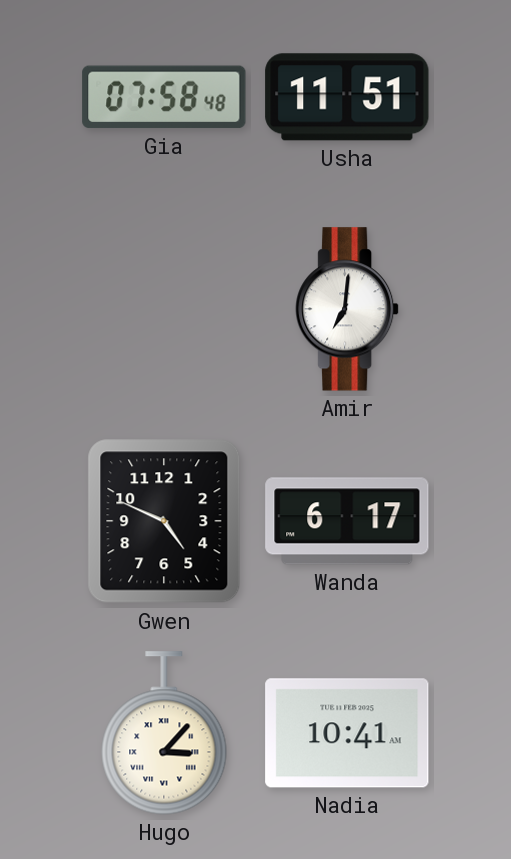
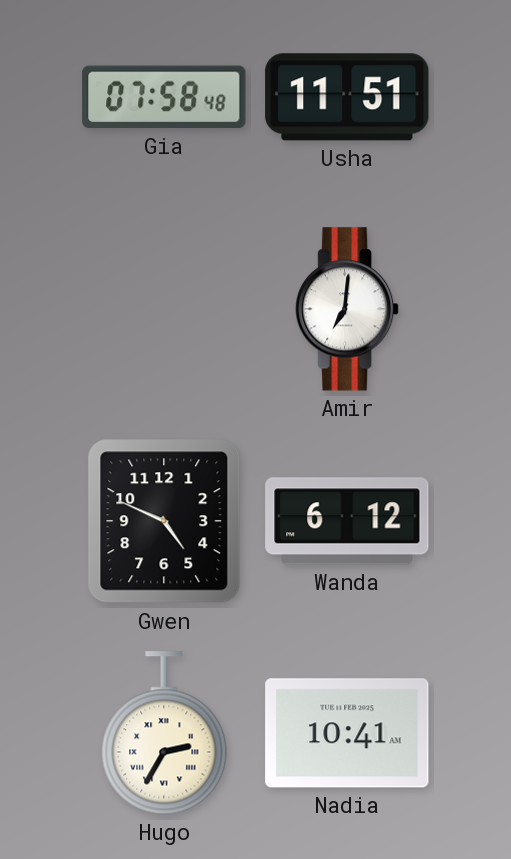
Wanda: 6:17 -> 6:12
Hugo: 3:07 -> 2:35
